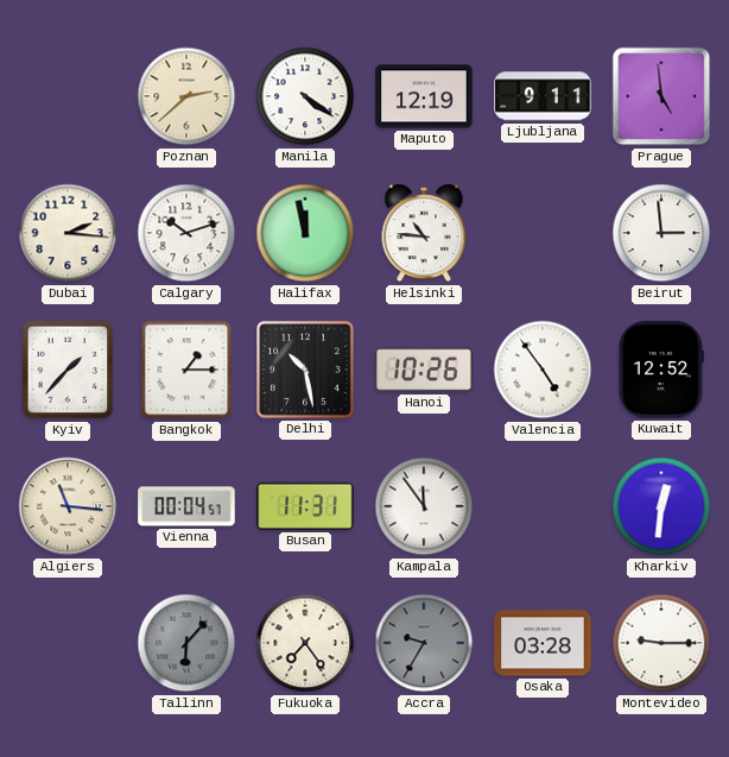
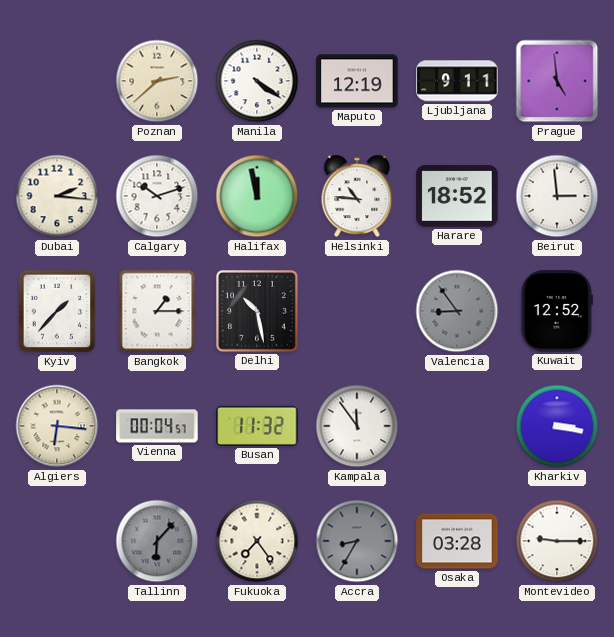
Harare: none -> 18:52
Hanoi: 10:26 -> none
Valencia: 4:54 -> 8:54
Valencia dial: white -> grey
Algiers: 11:16 -> 6:16
Busan: 11:31 -> 11:32
Kharkiv: 12:31 -> 3:17
Accra: 9:35 -> 8:35
